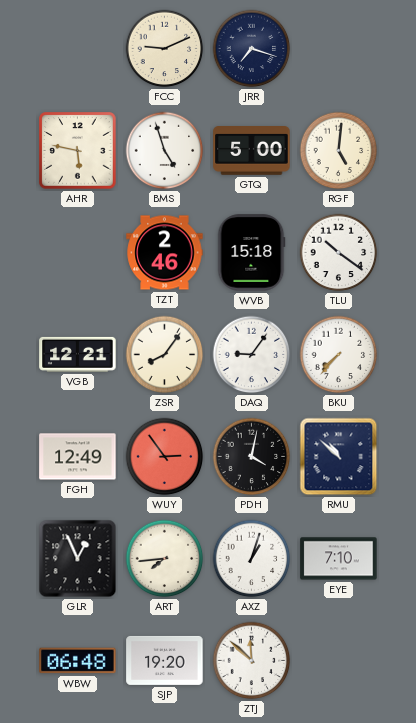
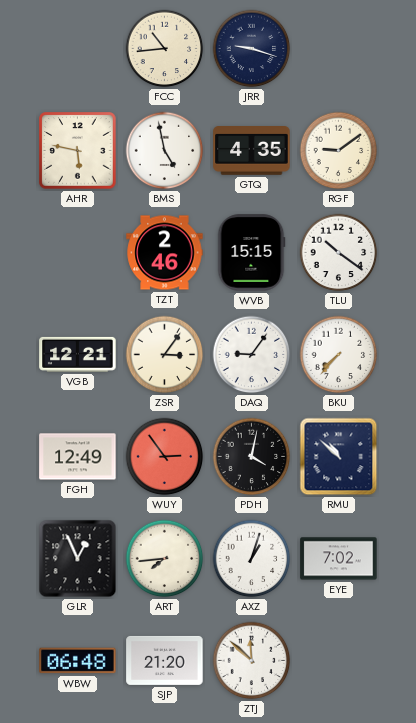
FCC: 9:11 -> 10:44
JRR: 7:18 -> 9:18
BMS: 4:57 -> 4:58
GTQ: 5:00 -> 4:35
RGF: 5:01 -> 9:09
WVB: 15:18 -> 15:15
ZSR: 8:06 -> 3:06
EYE: 7:10 -> 7:02
SJP: 19:20 -> 21:20
